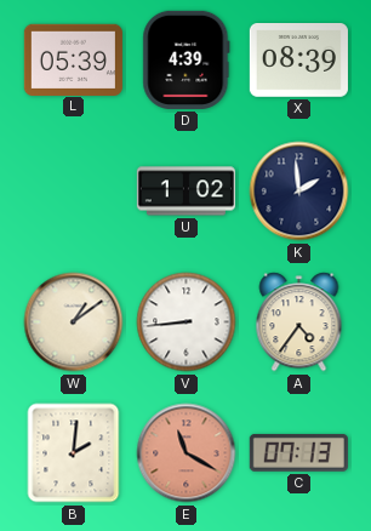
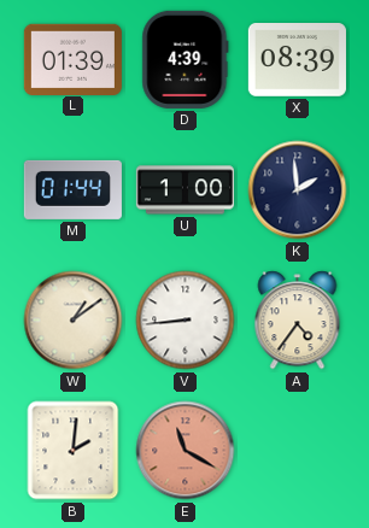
L: 05:39 -> 01:39
M: none -> 01:44
U: 1:02 -> 1:00
C: 07:13 -> none
